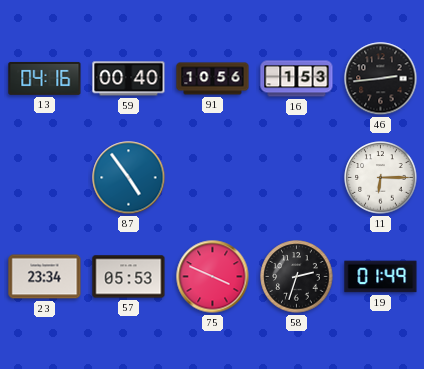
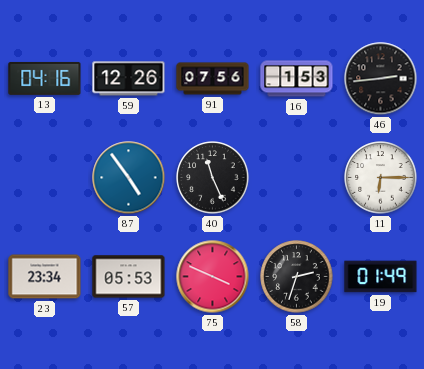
59: 00:40 -> 12:26
91: 10:56 -> 07:56
40: none -> 11:26
